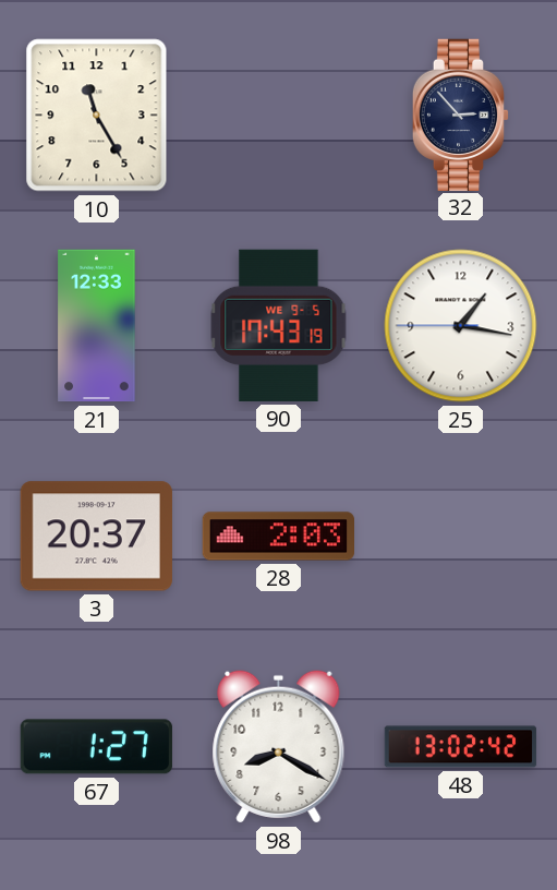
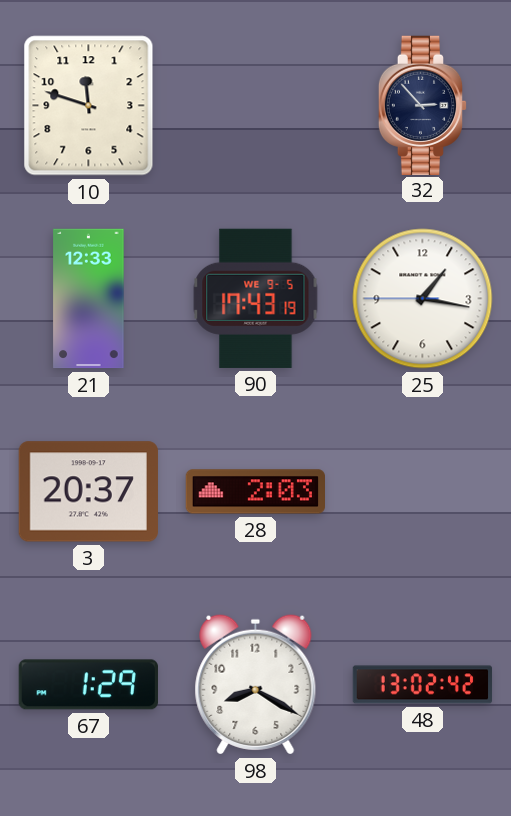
10: 11:25 -> 11:48
67: 1:27 -> 1:29
